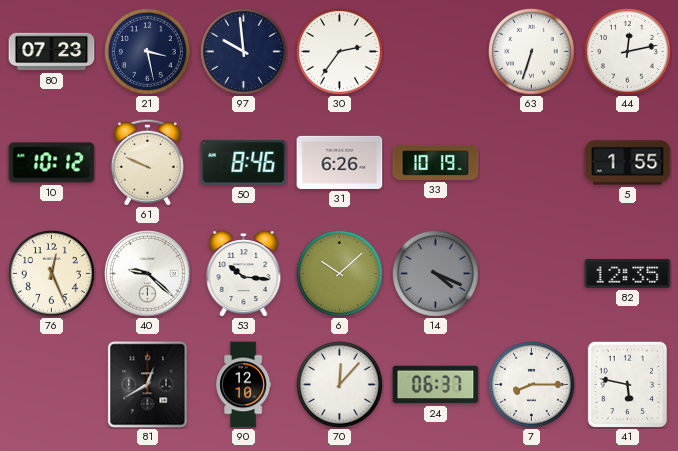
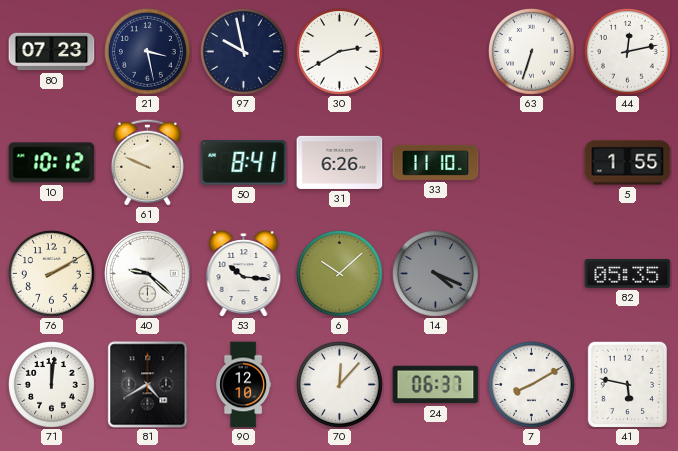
97: 9:59 -> 9:58
30: 2:36 -> 2:40
50: 8:46 -> 8:41
33: 10:19 -> 11:10
76: 12:26 -> 2:10
82: 12:35 -> 05:35
71: none -> 12:01
81: 12:40 -> 4:40
7: 8:15 -> 8:10
